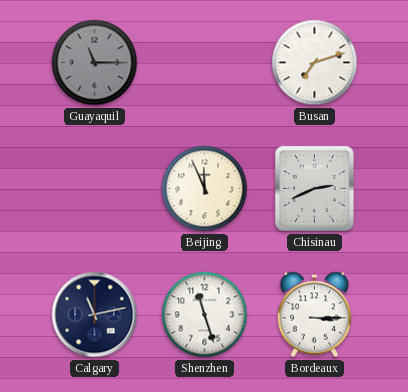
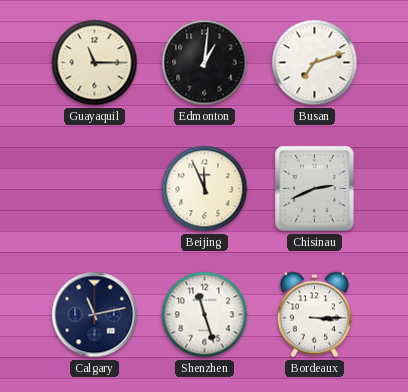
Guayaquil dial: grey -> cream
Edmonton: none -> 1:01
